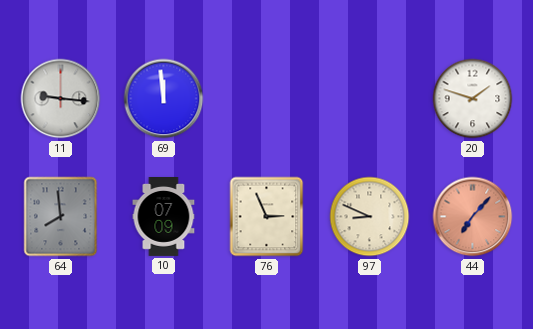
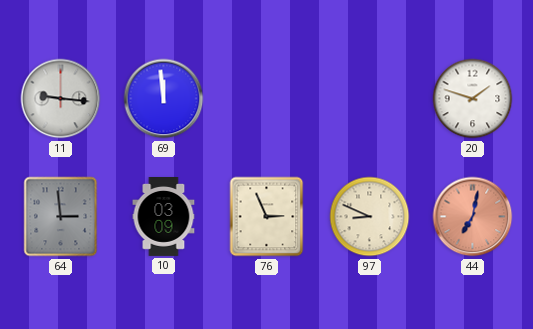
64: 7:59 -> 2:59
10: 07:09 -> 03:09
44: 7:07 -> 7:02
